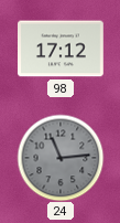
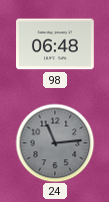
98: 17:12 -> 06:48
